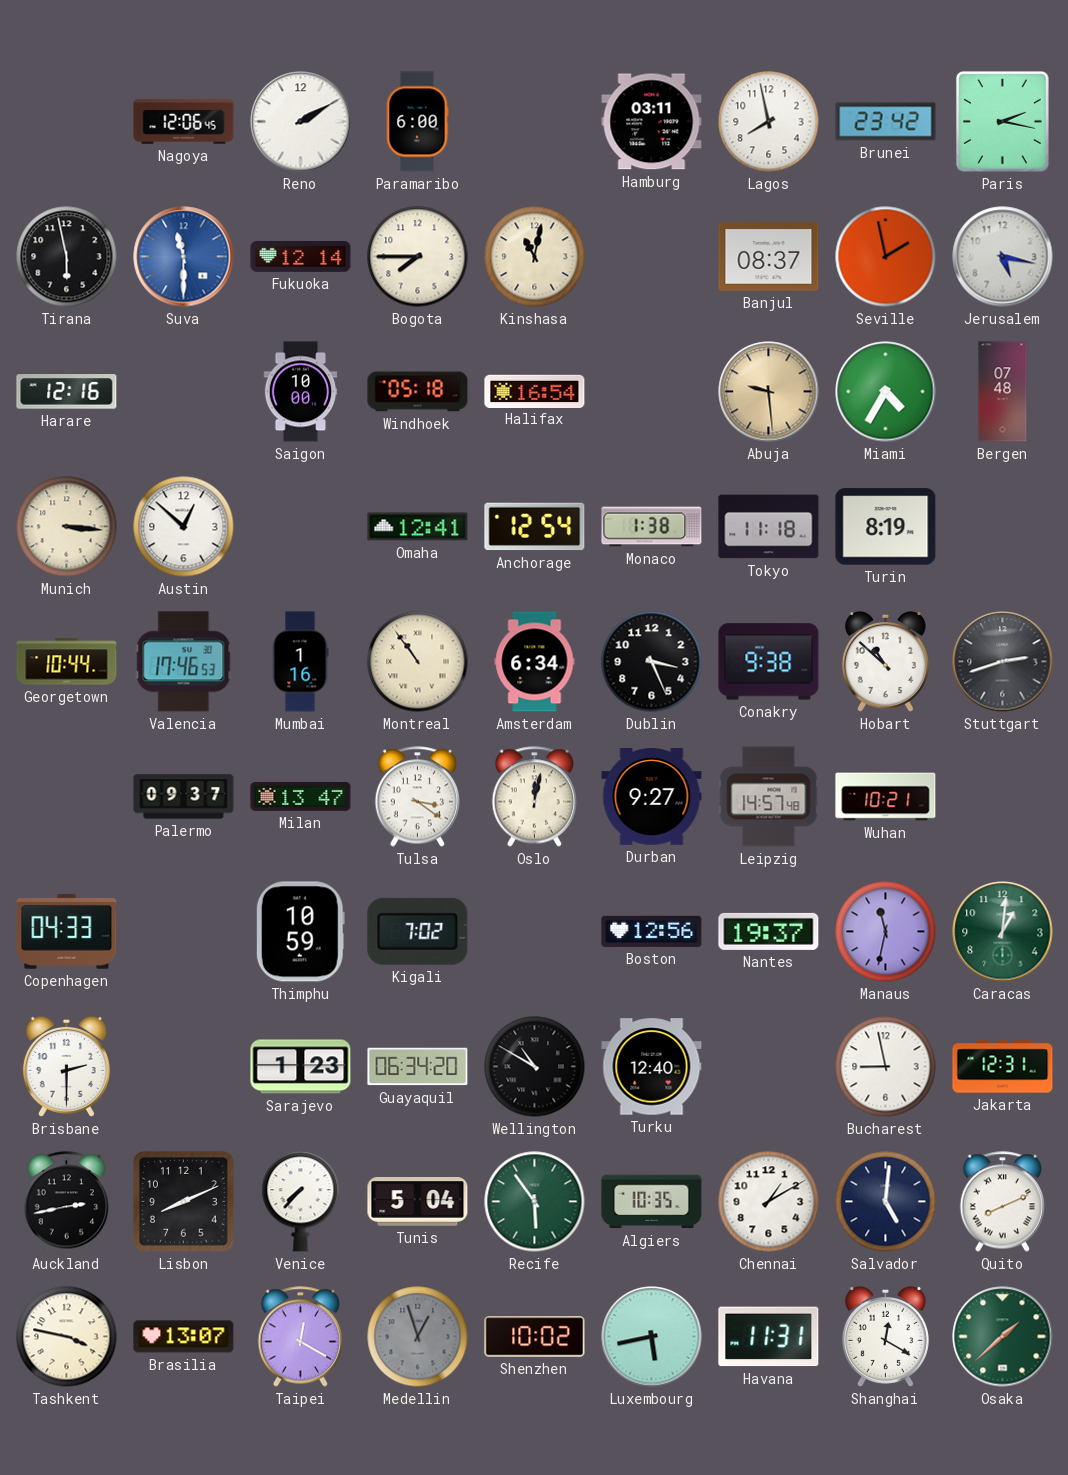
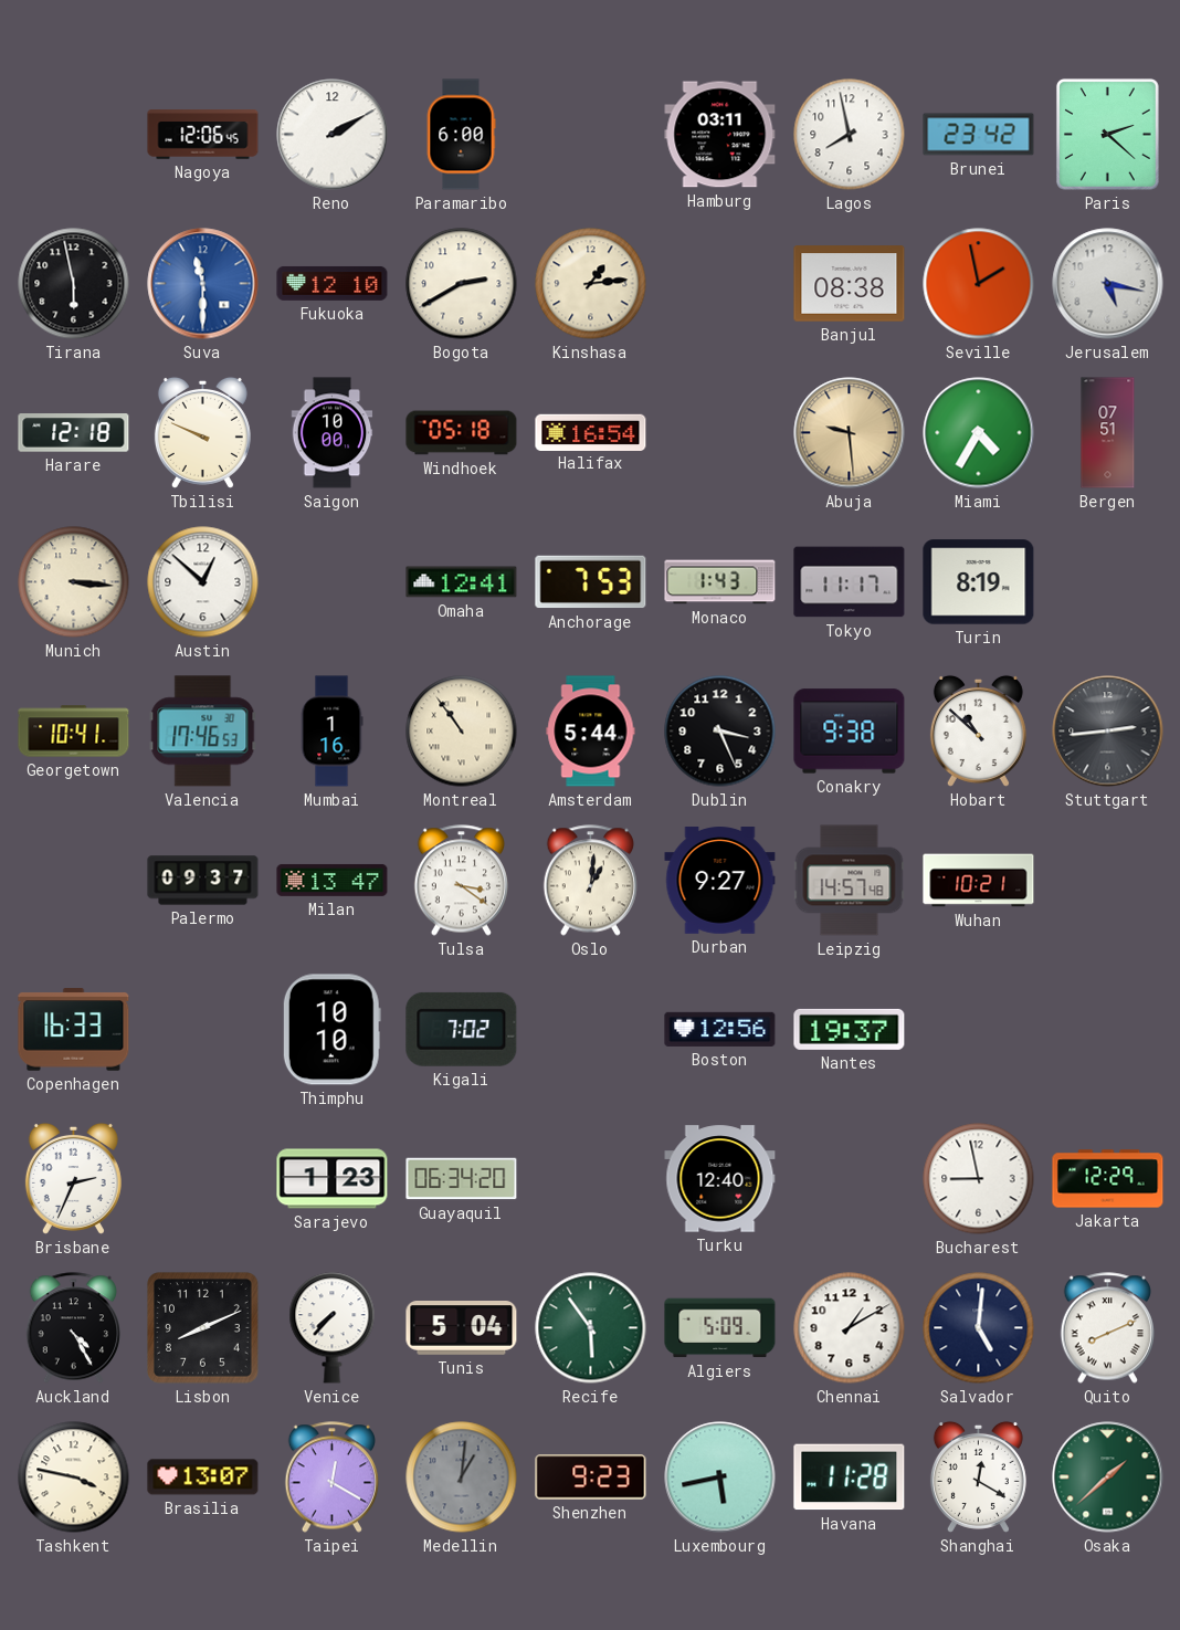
Paris: 2:17 -> 2:22
Fukuoka: 12:14 -> 12:10
Bogota: 7:45 -> 2:40
Kinshasa: 11:02 -> 1:14
Banjul: 08:37 -> 08:38
Harare: 12:16 -> 12:18
Tbilisi: none -> 9:49
Bergen: 07:48 -> 07:51
Anchorage: 12:54 -> 7:53
Monaco: 1:38 -> 1:43
Tokyo: 11:18 -> 11:17
Georgetown: 10:44 -> 10:41
Amsterdam: 6:34 -> 5:44
Stuttgart: 2:42 -> 2:44
Oslo: 12:02 -> 1:01
Copenhagen: 04:33 -> 16:33
Thimphu: 10:59 -> 10:10
Manaus: 11:32 -> none
Caracas: 1:01 -> none
Brisbane: 2:30 -> 2:34
Wellington: 10:50 -> none
Jakarta: 12:31 -> 12:29
Auckland: 2:43 -> 4:25
Algiers: 10:35 -> 5:09
Medellin: 12:57 -> 1:01
Shenzhen: 10:02 -> 9:23
Havana: 11:31 -> 11:28
